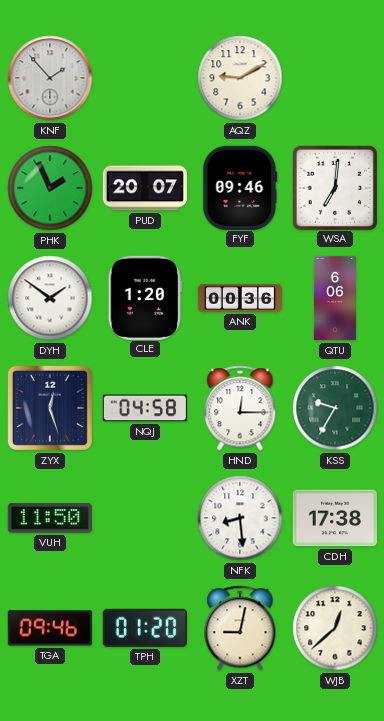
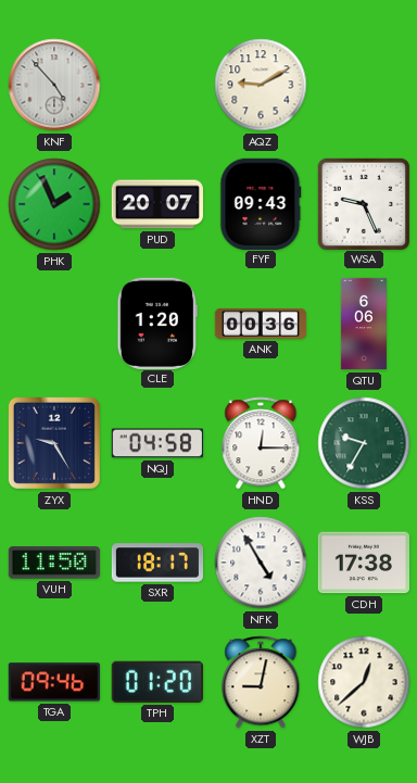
KNF: 1:53 -> 4:53
FYF: 09:46 -> 09:43
WSA: 7:01 -> 9:26
DYH: 1:51 -> none
ZYX: 12:27 -> 9:25
SXR: none -> 18:17
NFK: 8:29 -> 4:55
